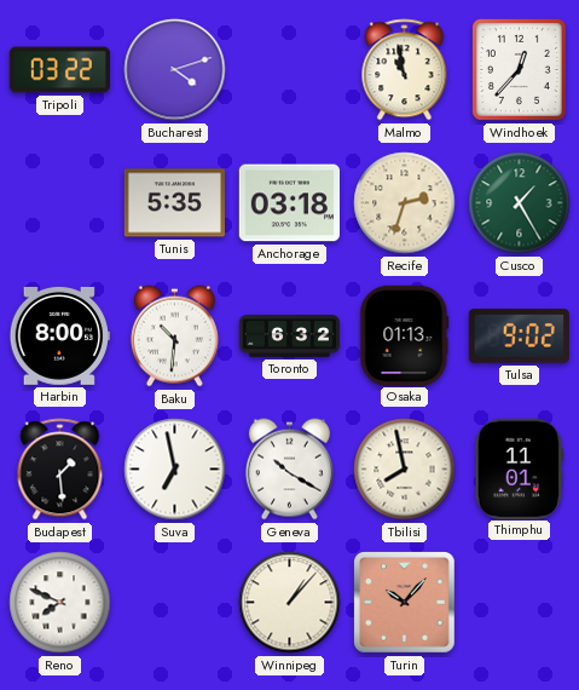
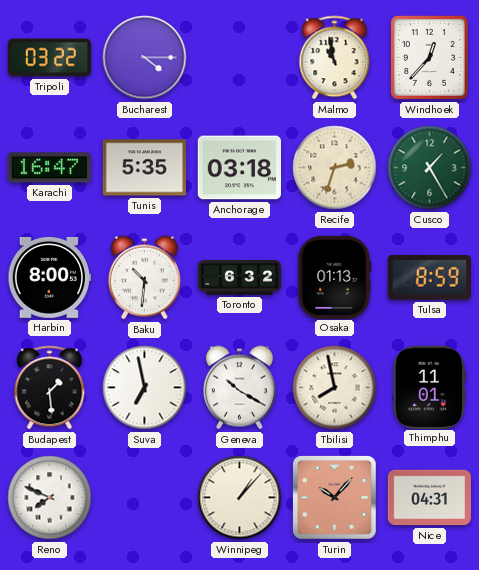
Bucharest: 4:12 -> 4:15
Karachi: none -> 16:47
Tulsa: 9:02 -> 8:59
Nice: none -> 04:31
